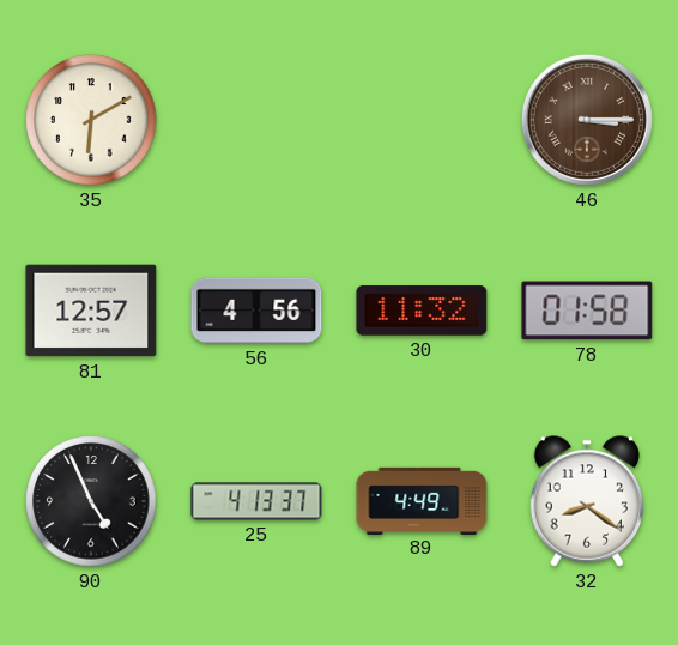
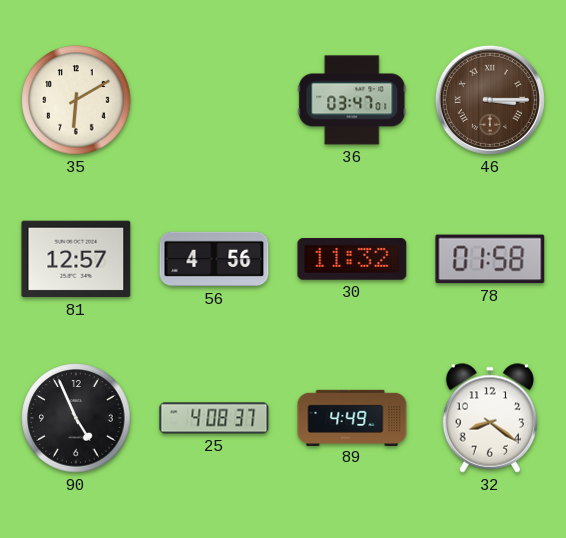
36: none -> 03:47
25: 4:13 -> 4:08
